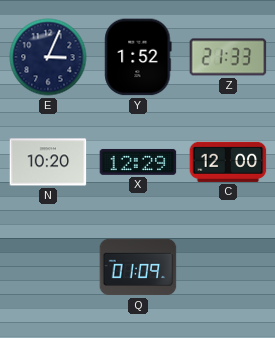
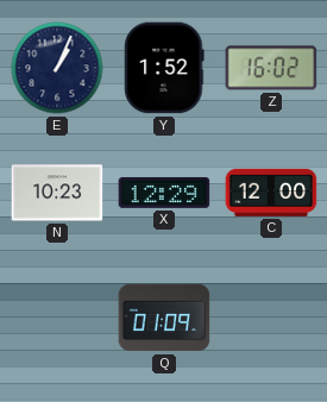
E: 3:04 -> 1:04
Z: 21:33 -> 16:02
N: 10:20 -> 10:23
